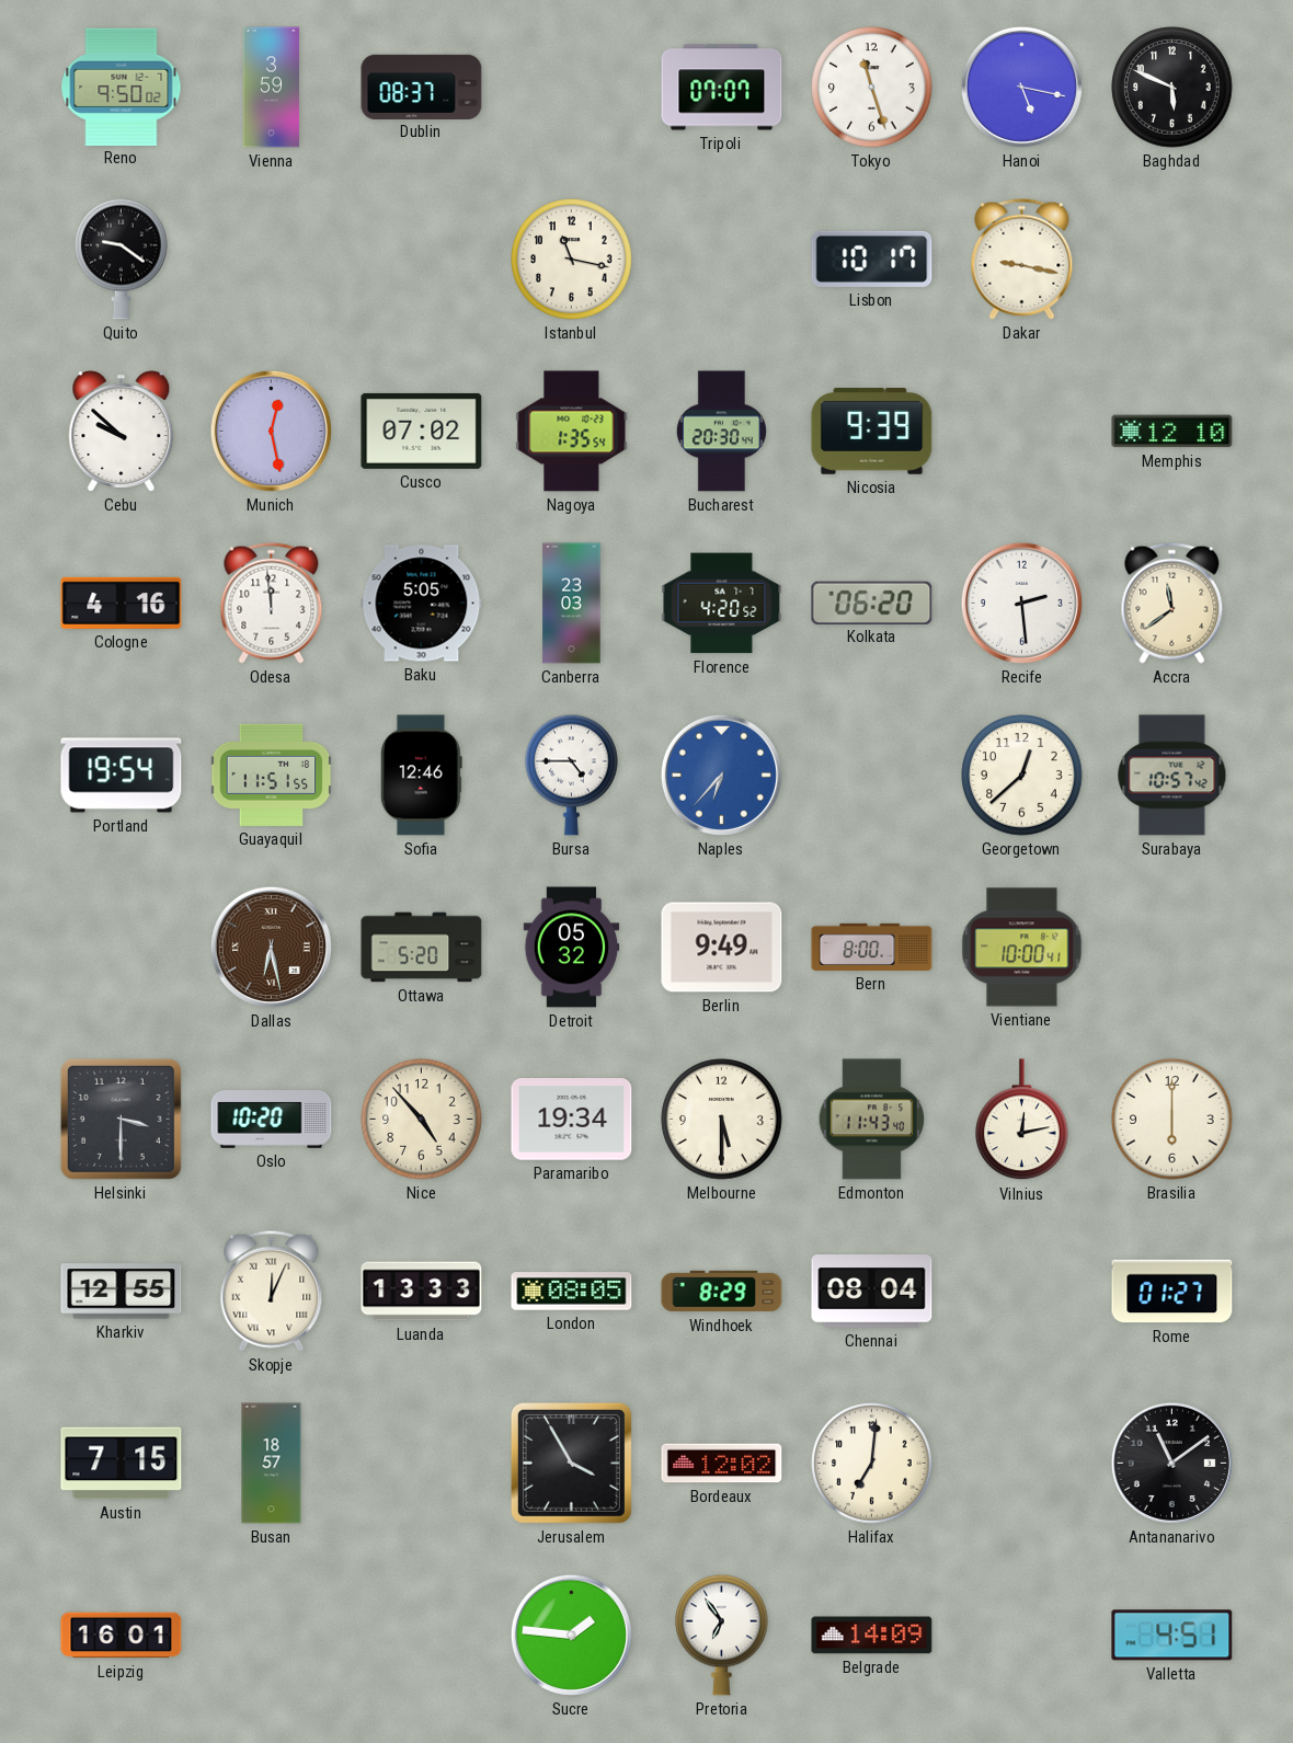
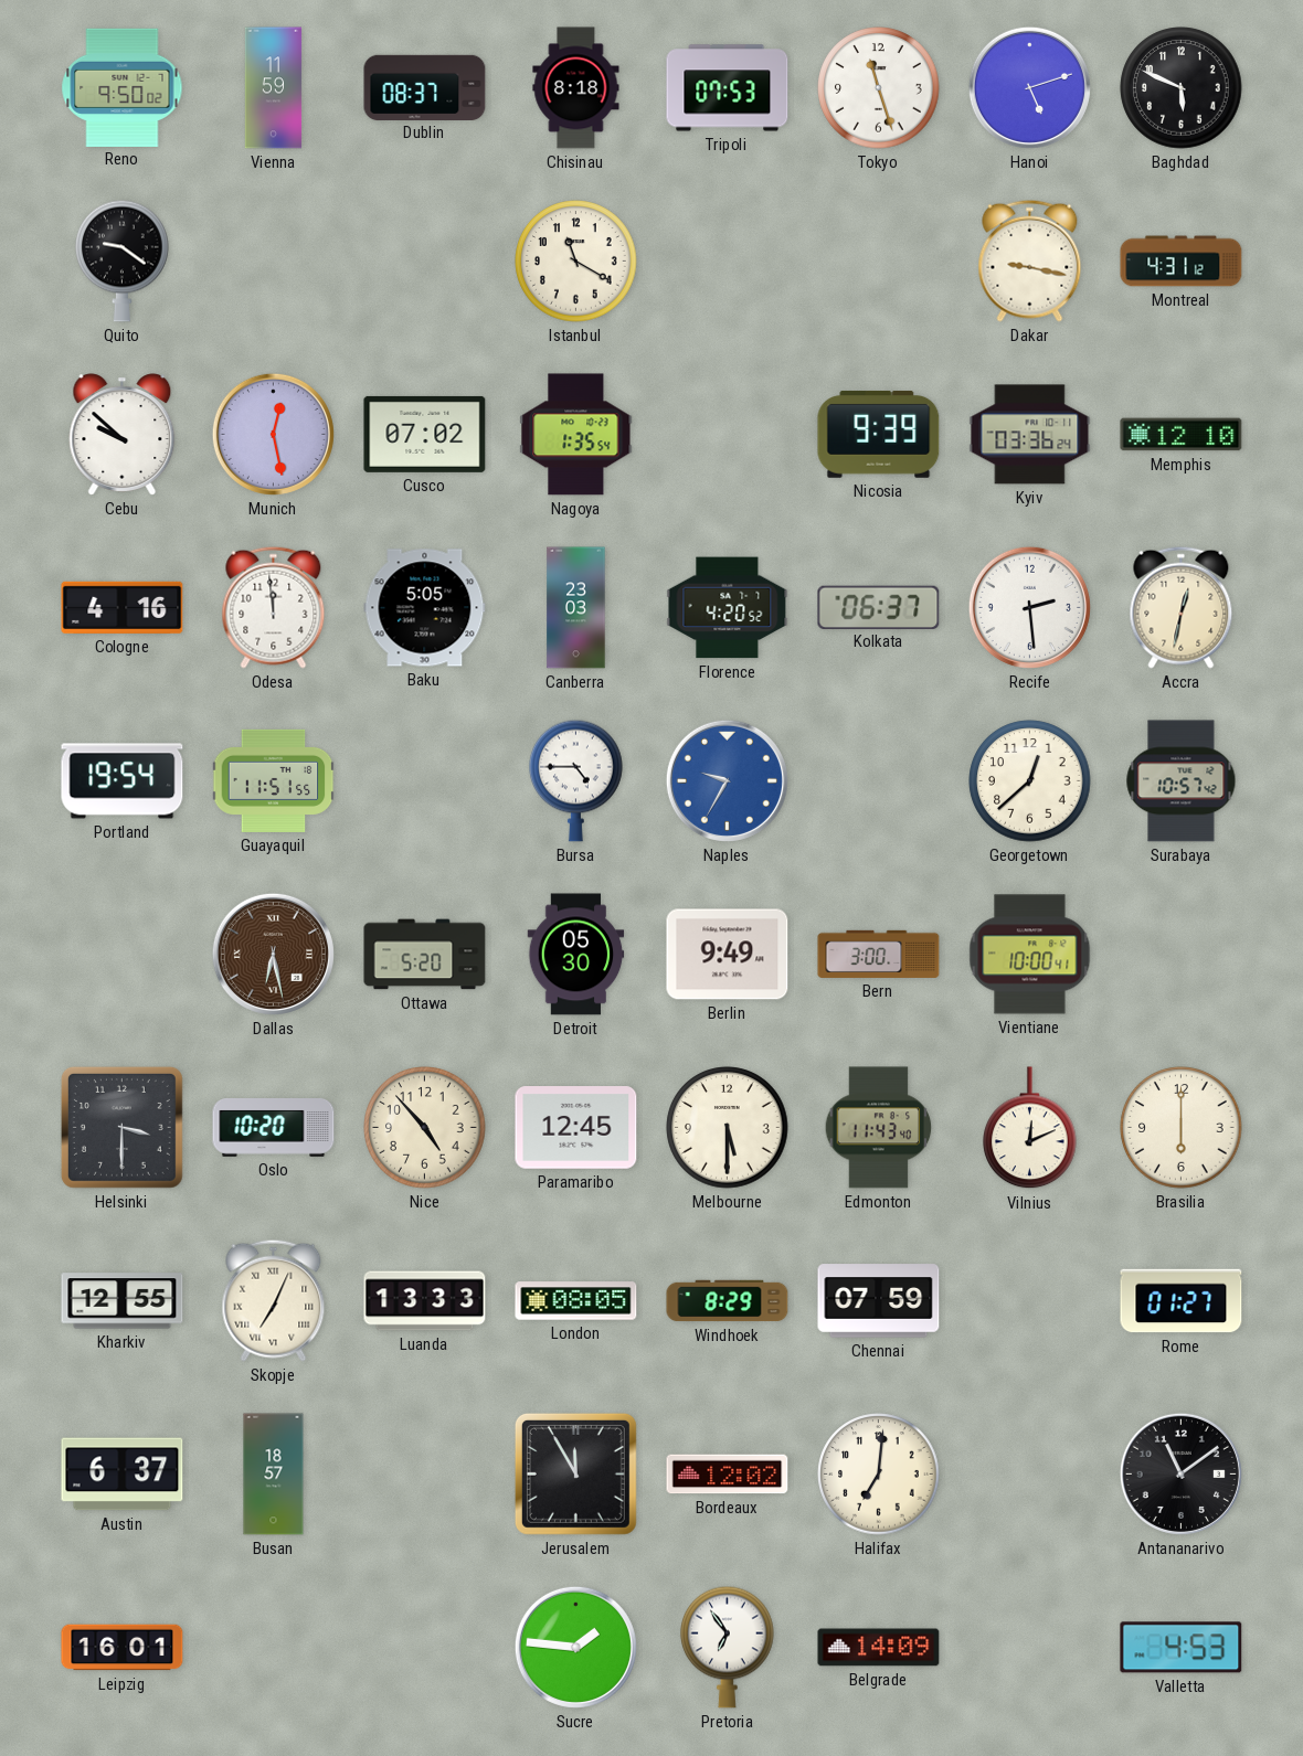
Vienna: 3:59 -> 11:59
Chisinau: none -> 8:18
Tripoli: 07:07 -> 07:53
Hanoi: 5:17 -> 5:12
Istanbul: 11:17 -> 11:20
Lisbon: 10:17 -> none
Montreal: none -> 4:31
Bucharest: 20:30 -> none
Kyiv: none -> 03:36
Kolkata: 06:20 -> 06:37
Accra: 11:39 -> 12:32
Sofia: 12:46 -> none
Naples: 6:37 -> 9:35
Detroit: 05:32 -> 05:30
Bern: 8:00 -> 3:00
Paramaribo: 19:34 -> 12:45
Vilnius: 12:13 -> 12:11
Skopje: 12:04 -> 7:04
Chennai: 08:04 -> 07:59
Austin: 7:15 -> 6:37
Jerusalem: 3:55 -> 11:55
Valletta: 4:51 -> 4:53
